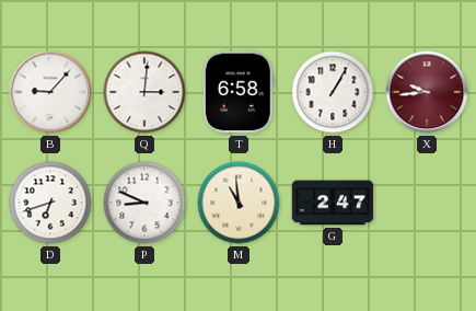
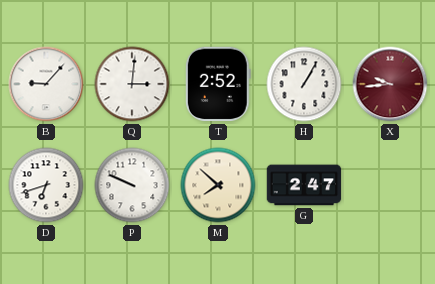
T: 6:58 -> 2:52
P: 8:49 -> 9:49
M: 10:59 -> 7:52
